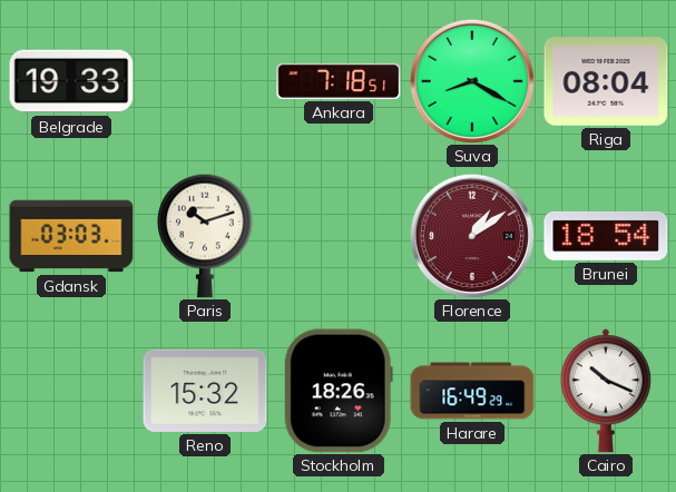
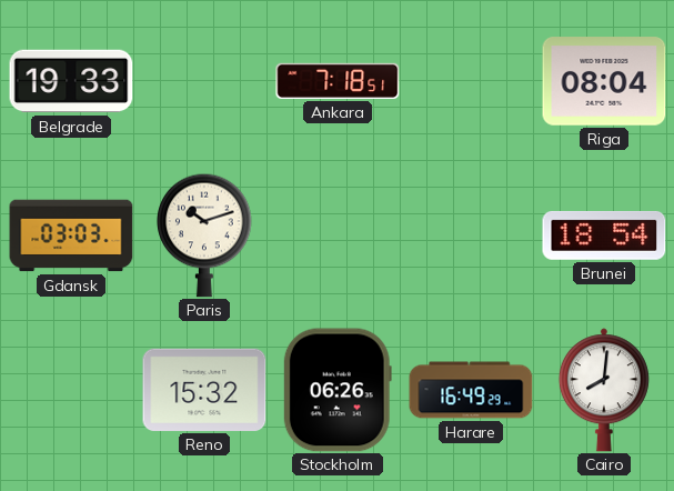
Suva: 8:20 -> none
Florence: 1:09 -> none
Stockholm: 18:26 -> 06:26
Cairo: 10:19 -> 8:01
